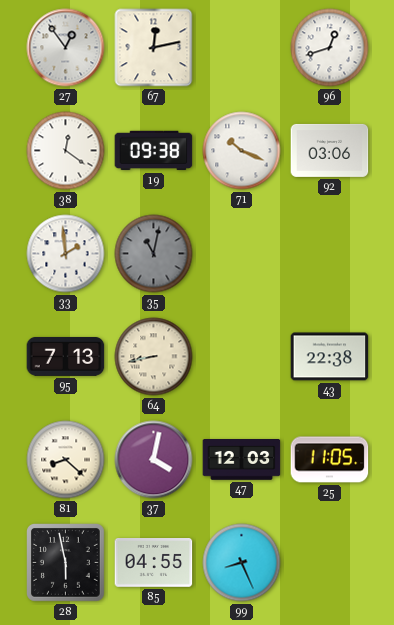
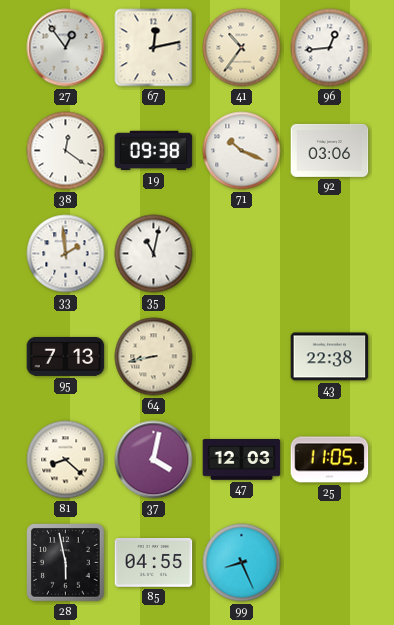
41: none -> 10:36
96: 12:42 -> 12:44
35 dial: grey -> white
